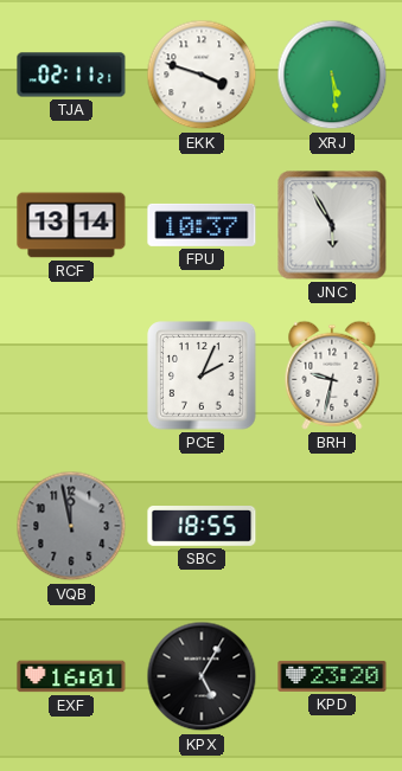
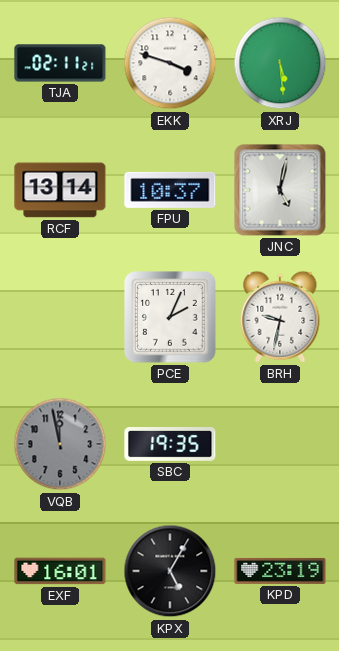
JNC: 5:55 -> 5:02
SBC: 18:55 -> 19:35
KPD: 23:20 -> 23:19
